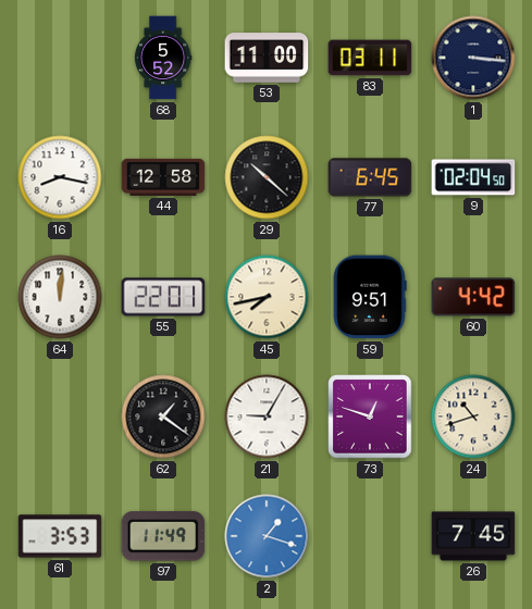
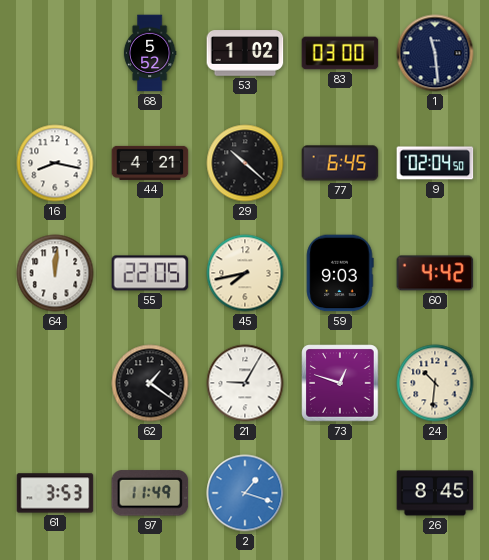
53: 11:00 -> 1:02
83: 03:11 -> 03:00
1: 3:16 -> 11:29
44: 12:58 -> 4:21
55: 22:01 -> 22:05
59: 9:51 -> 9:03
24: 10:42 -> 10:31
26: 7:45 -> 8:45
